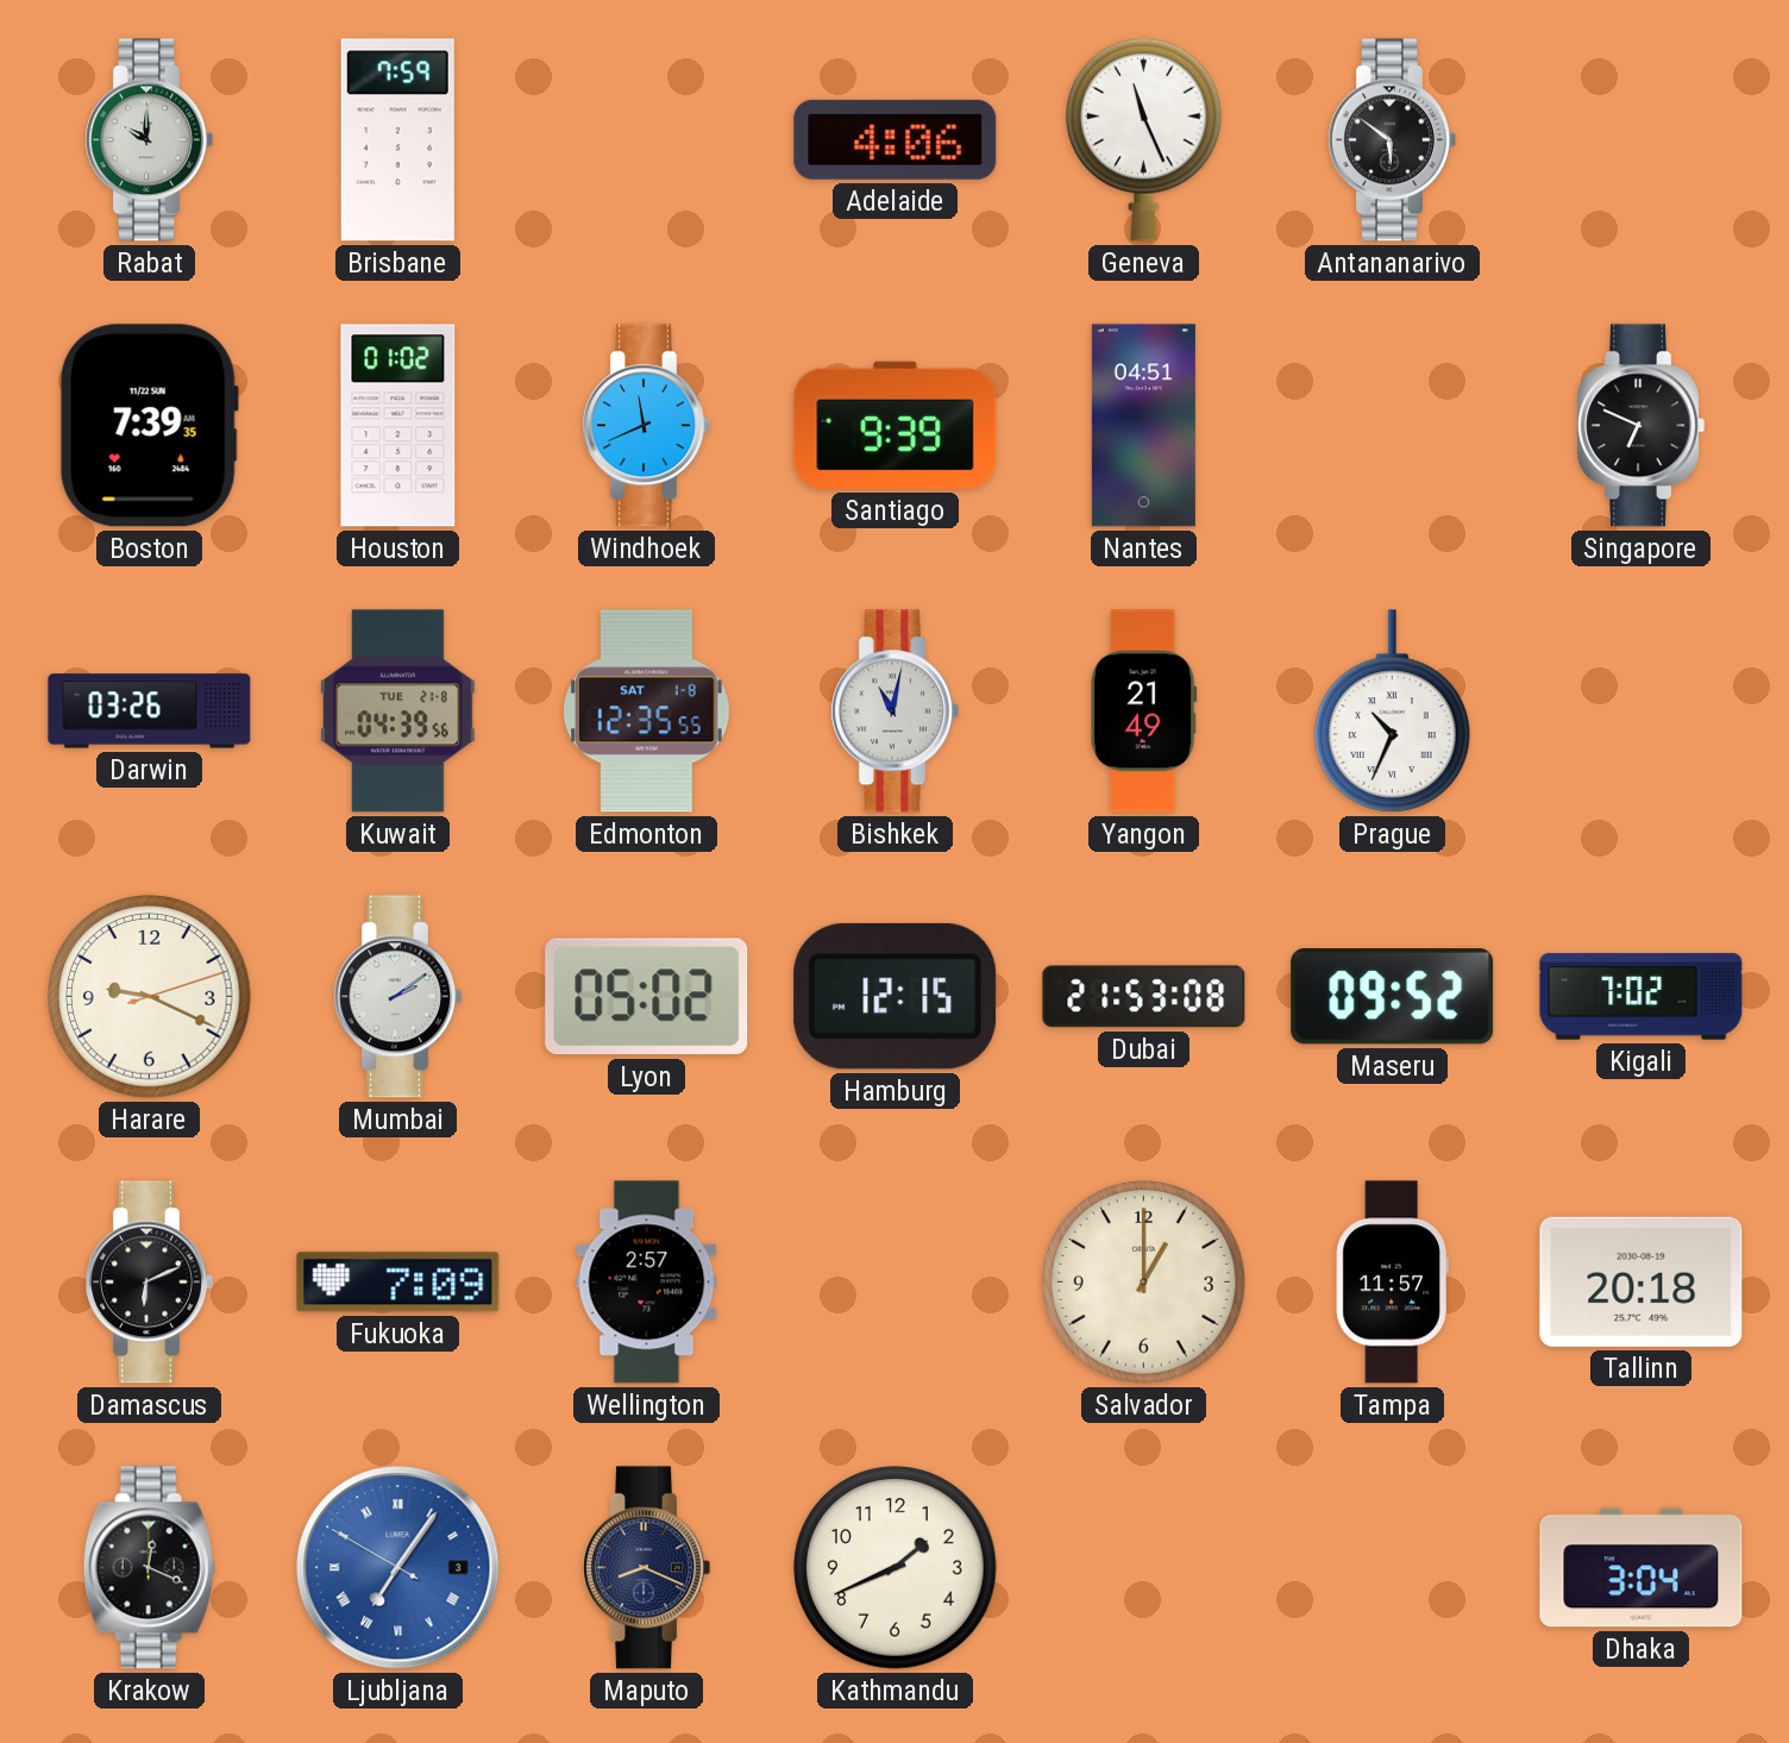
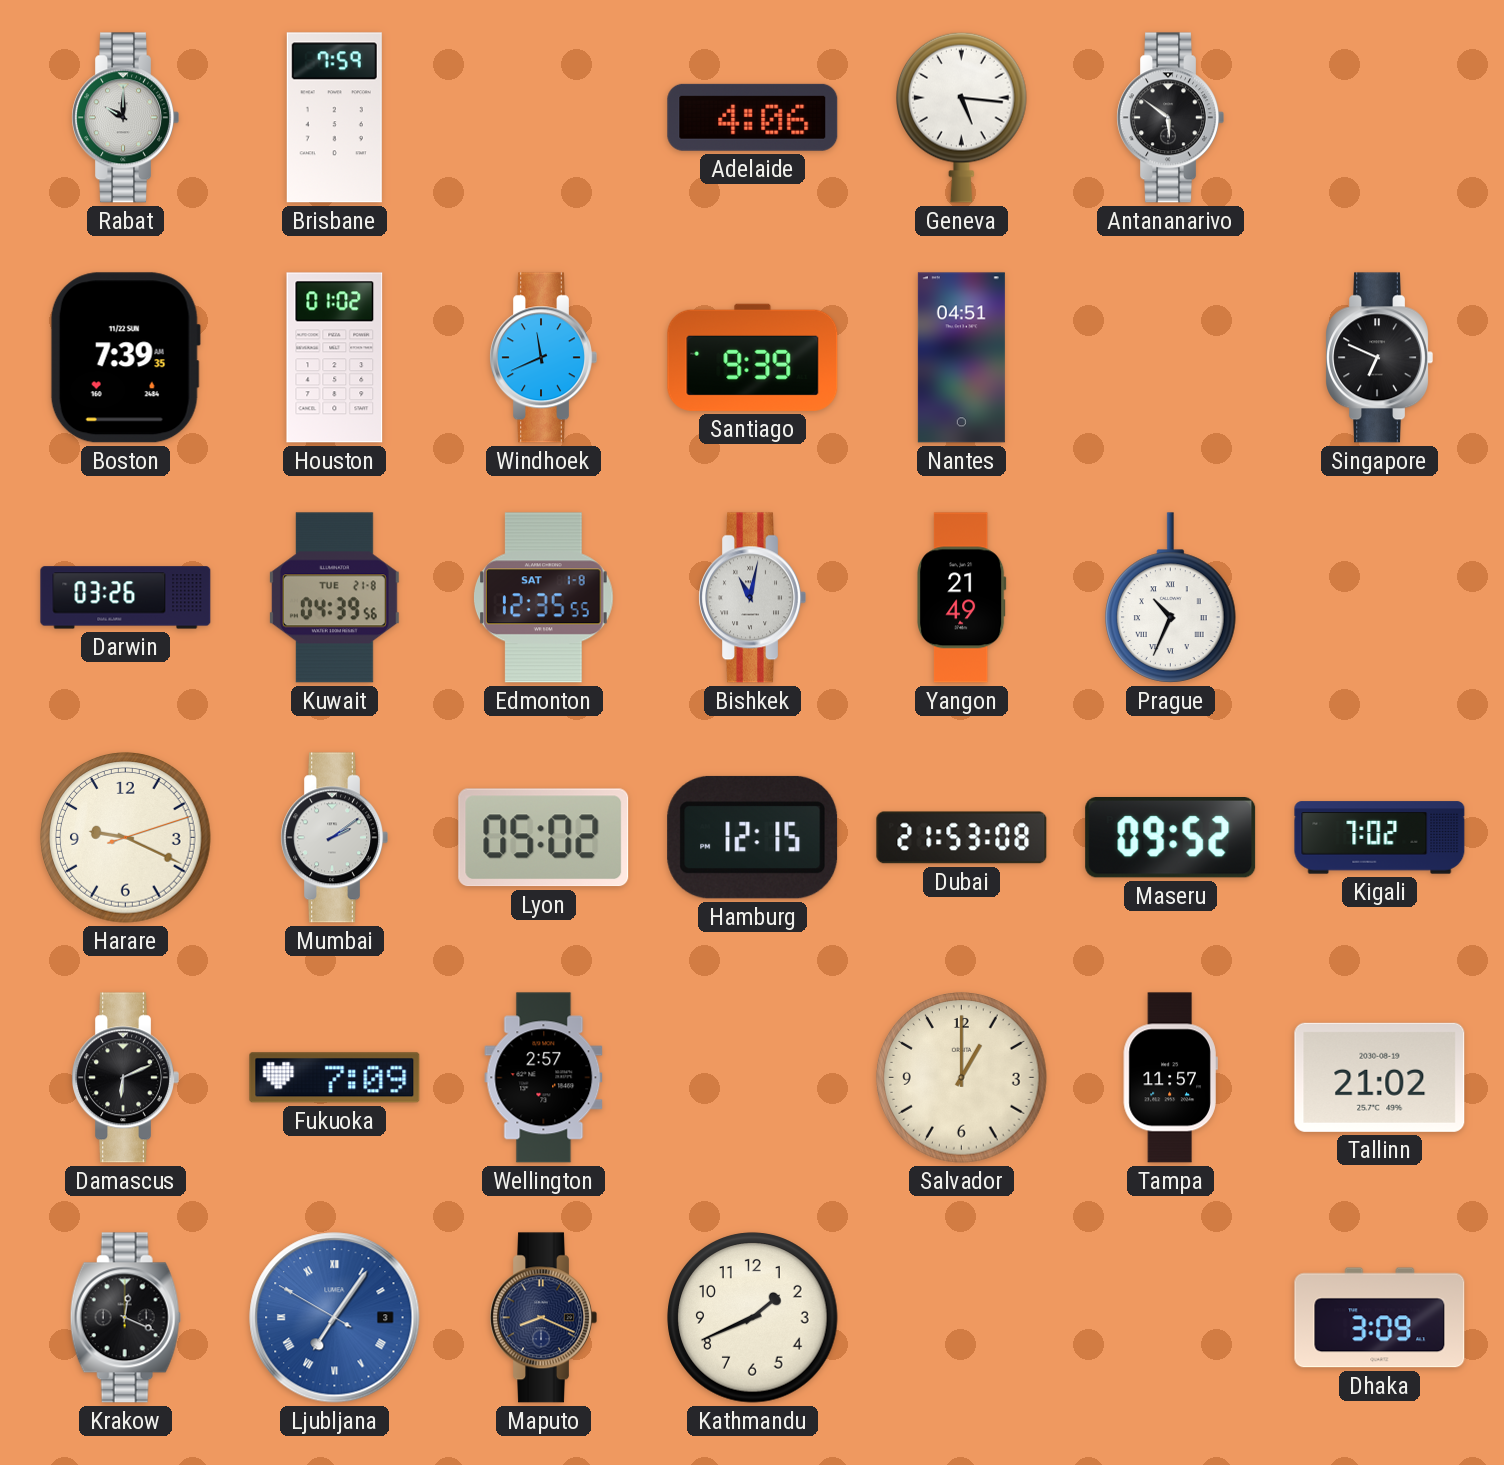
Geneva: 11:26 -> 5:16
Tallinn: 20:18 -> 21:02
Dhaka: 3:04 -> 3:09
